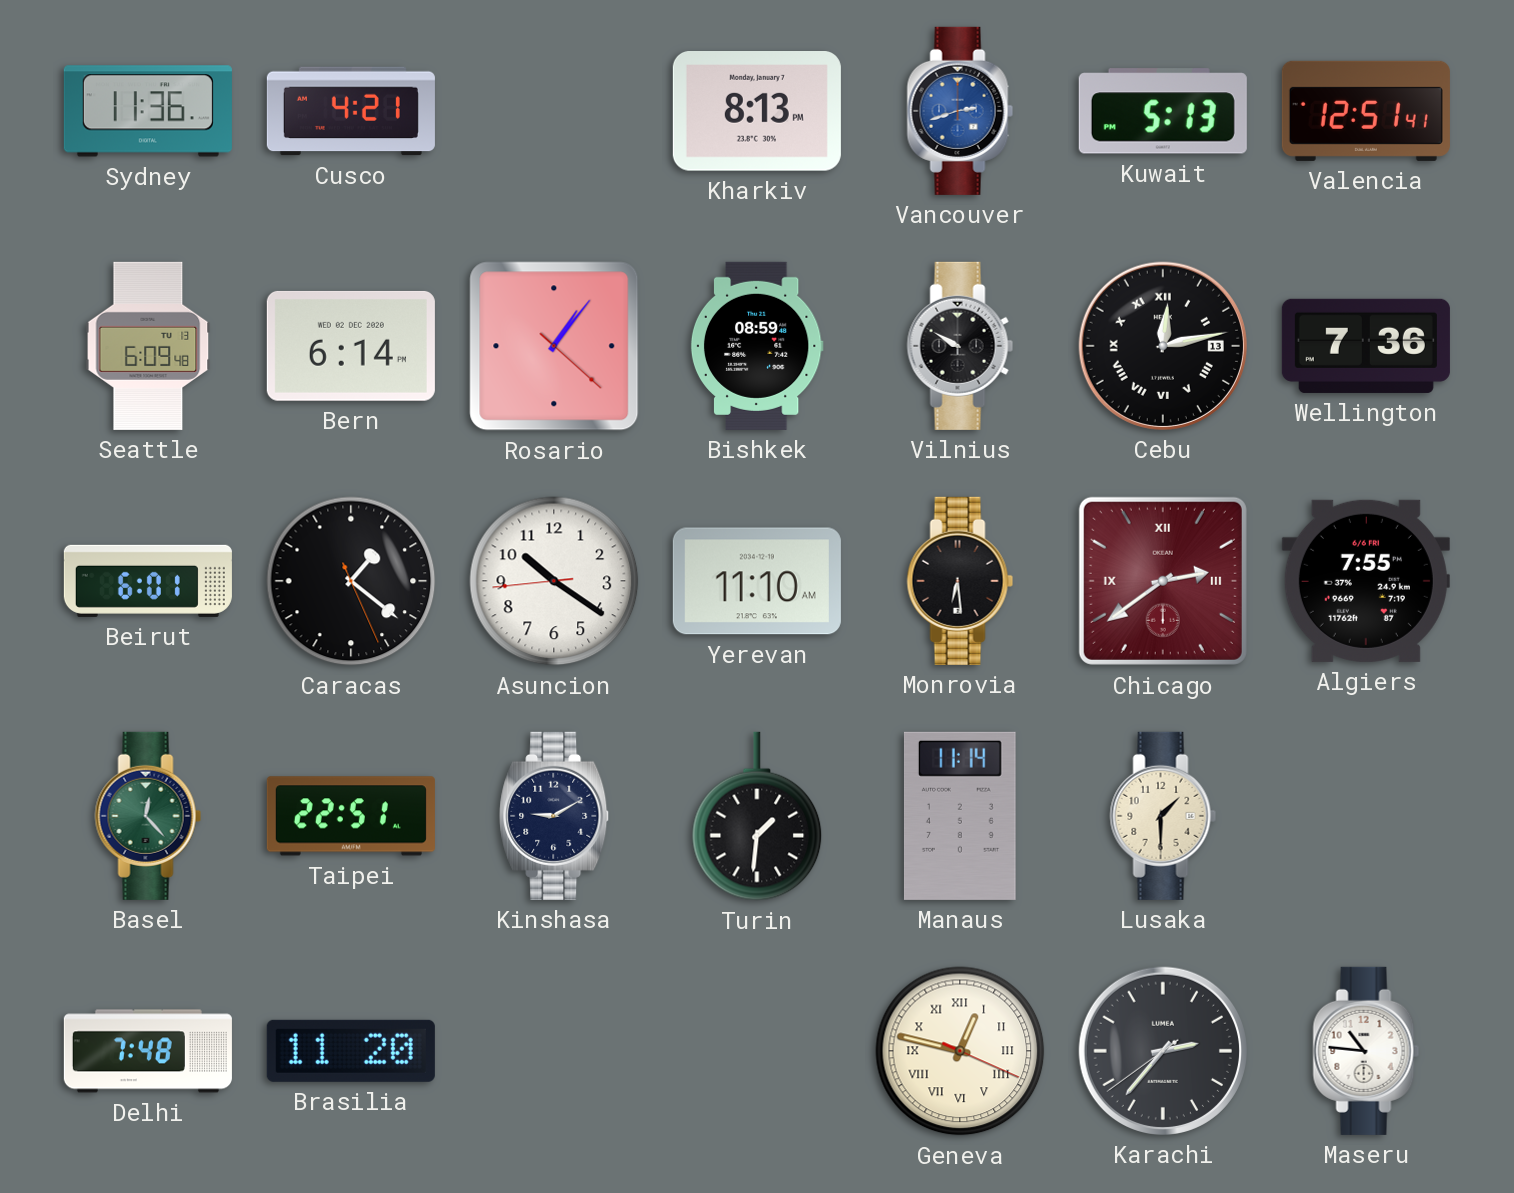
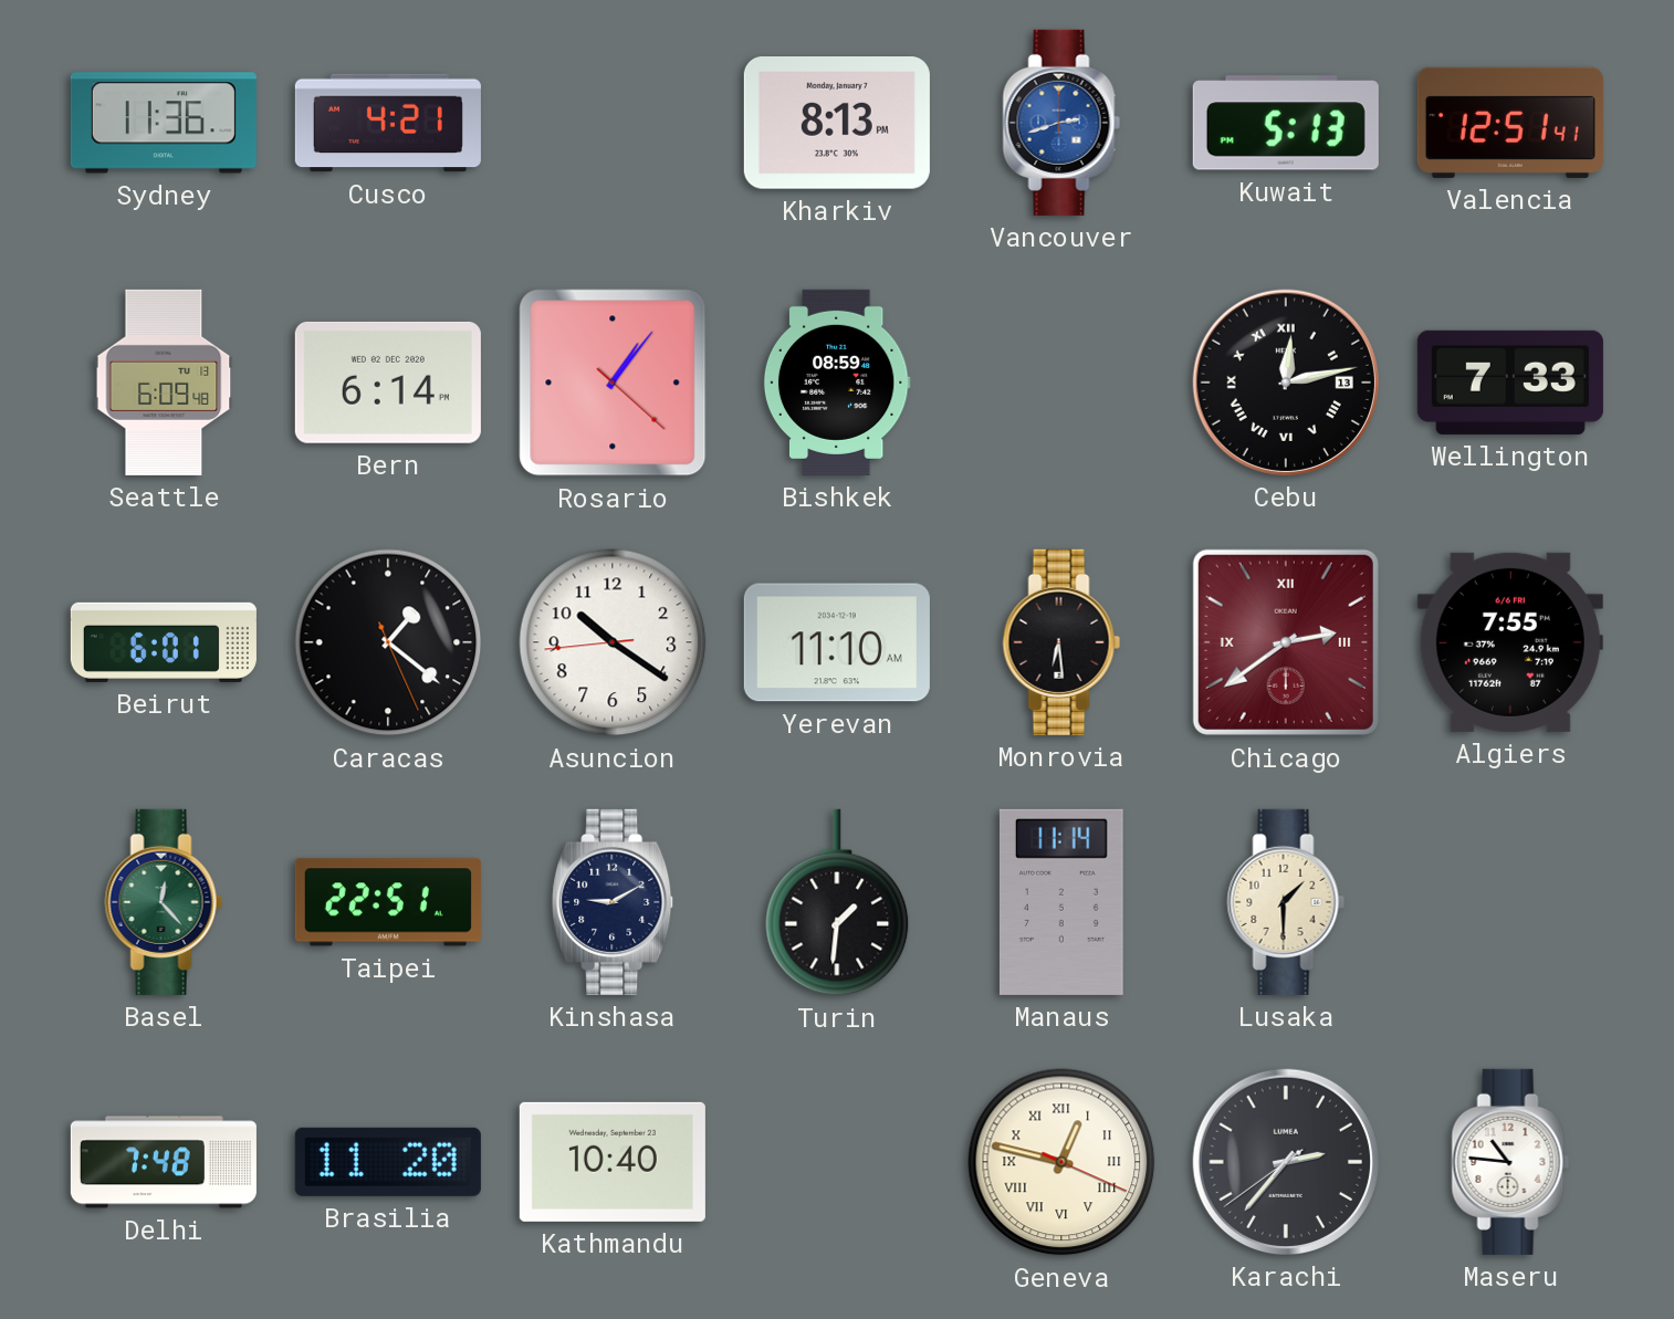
Vilnius: 9:50 -> none
Wellington: 7:36 -> 7:33
Kathmandu: none -> 10:40
